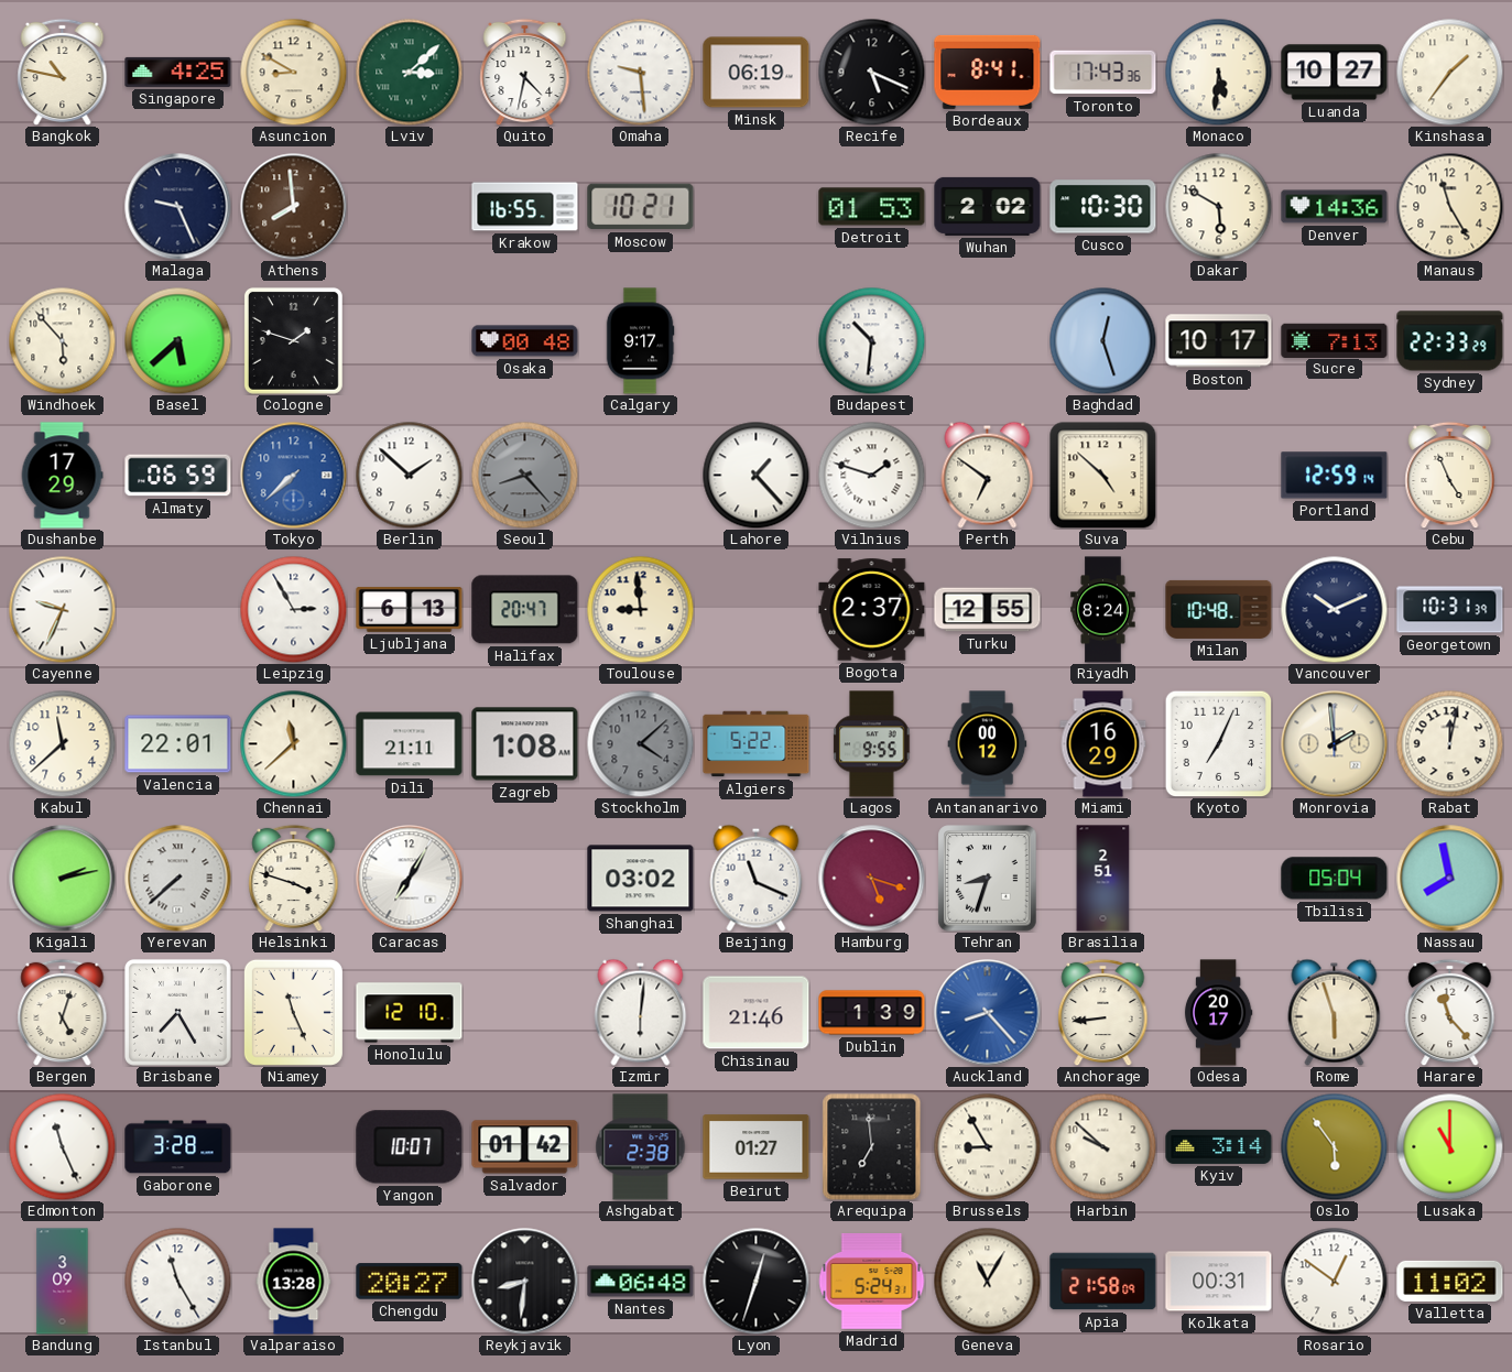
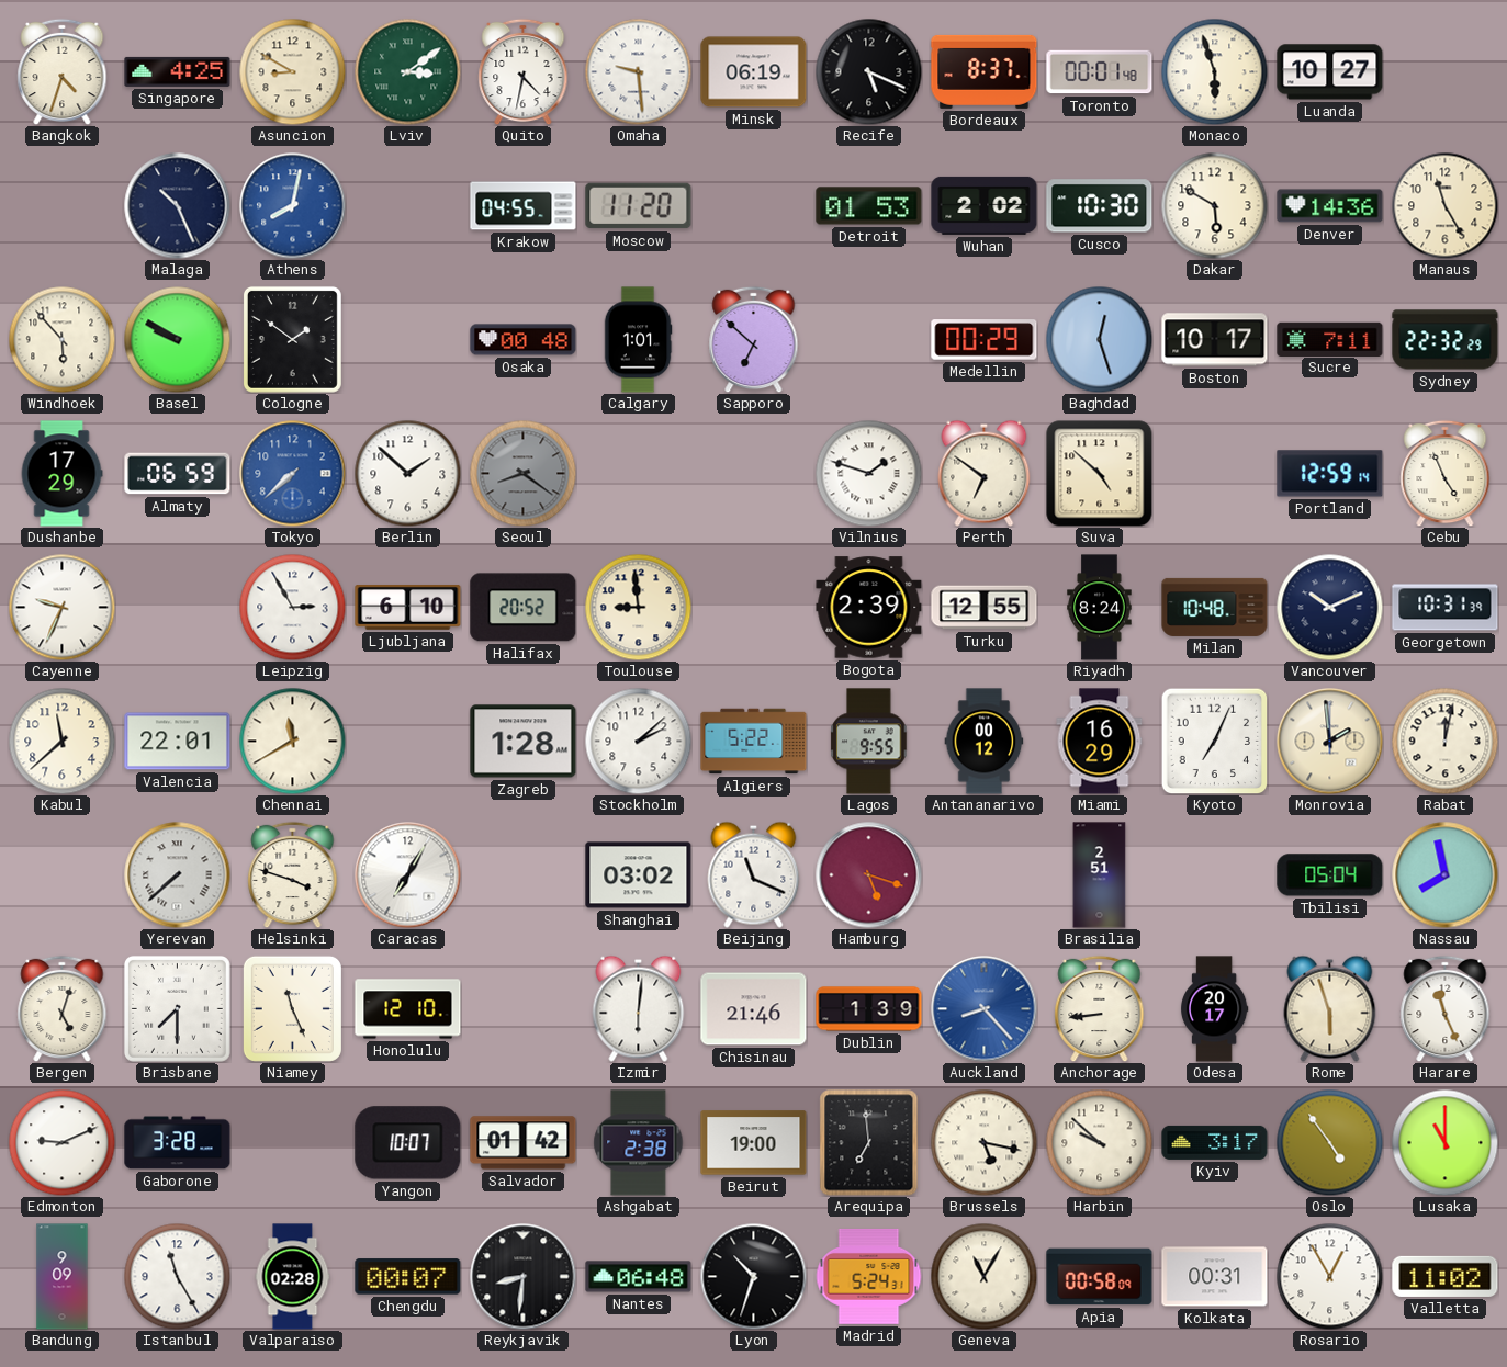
Bangkok: 10:47 -> 4:33
Lviv: 3:08 -> 3:09
Bordeaux: 8:41 -> 8:37
Toronto: 17:43 -> 00:01
Monaco: 5:31 -> 5:57
Kinshasa: 1:36 -> none
Malaga: 9:26 -> 10:26
Athens: 7:59 -> 8:02
Athens dial: brown -> blue
Krakow: 16:55 -> 04:55
Moscow: 10:21 -> 11:20
Basel: 5:38 -> 9:50
Cologne: 1:48 -> 1:51
Calgary: 9:17 -> 1:01
Sapporo: none -> 6:52
Budapest: 10:31 -> none
Medellin: none -> 00:29
Sucre: 7:13 -> 7:11
Sydney: 22:33 -> 22:32
Seoul: 8:23 -> 8:21
Lahore: 1:23 -> none
Ljubljana: 6:13 -> 6:10
Halifax: 20:47 -> 20:52
Bogota: 2:37 -> 2:39
Chennai: 11:38 -> 11:40
Dili: 21:11 -> none
Zagreb: 1:08 -> 1:28
Stockholm: 4:08 -> 2:08
Stockholm dial: grey -> white
Kigali: 2:13 -> none
Tehran: 8:33 -> none
Brisbane: 7:25 -> 7:30
Harare: 11:23 -> 11:26
Edmonton: 11:26 -> 9:11
Beirut: 01:27 -> 19:00
Brussels: 8:55 -> 5:17
Kyiv: 3:14 -> 3:17
Oslo: 5:54 -> 4:54
Bandung: 3:09 -> 9:09
Valparaiso: 13:28 -> 02:28
Chengdu: 20:27 -> 00:07
Lyon: 12:33 -> 10:33
Apia: 21:58 -> 00:58
Rosario: 12:51 -> 12:55
